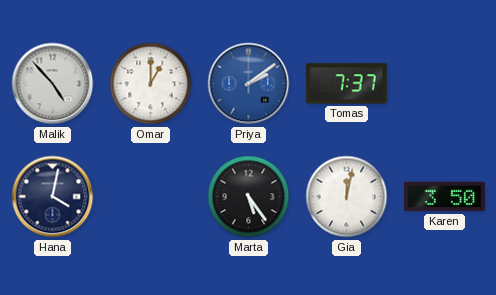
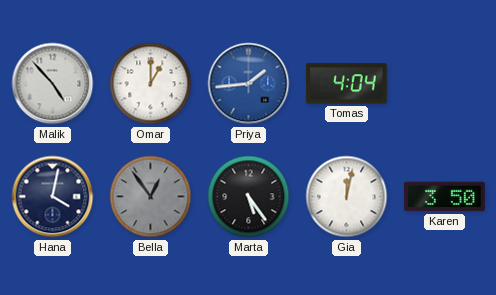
Priya: 2:09 -> 1:44
Tomas: 7:37 -> 4:04
Bella: none -> 12:54
